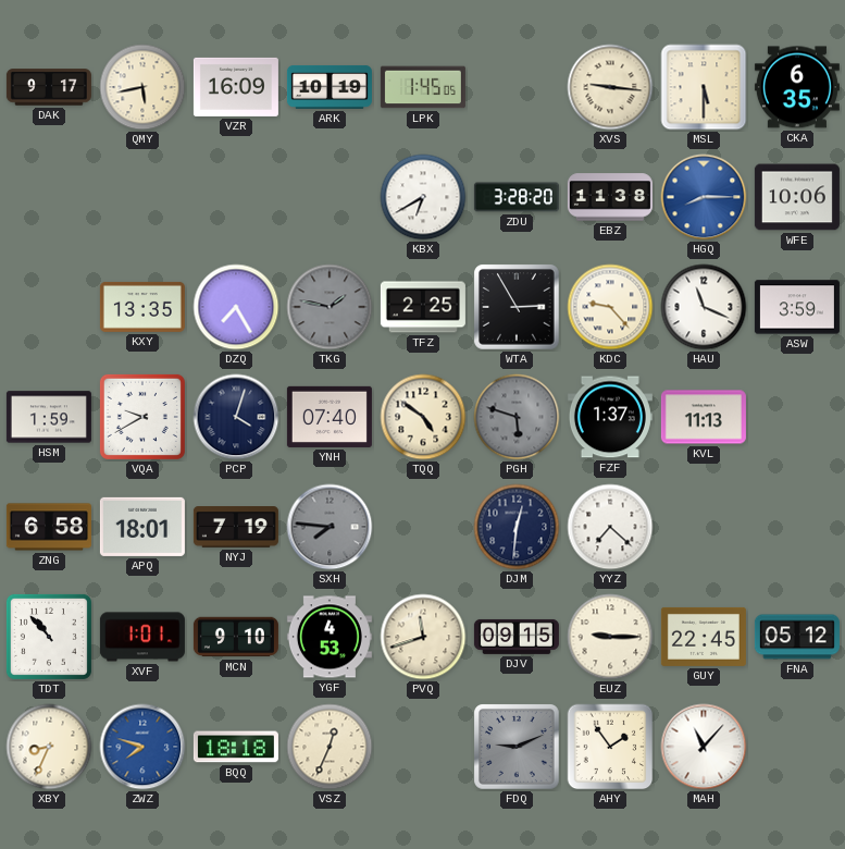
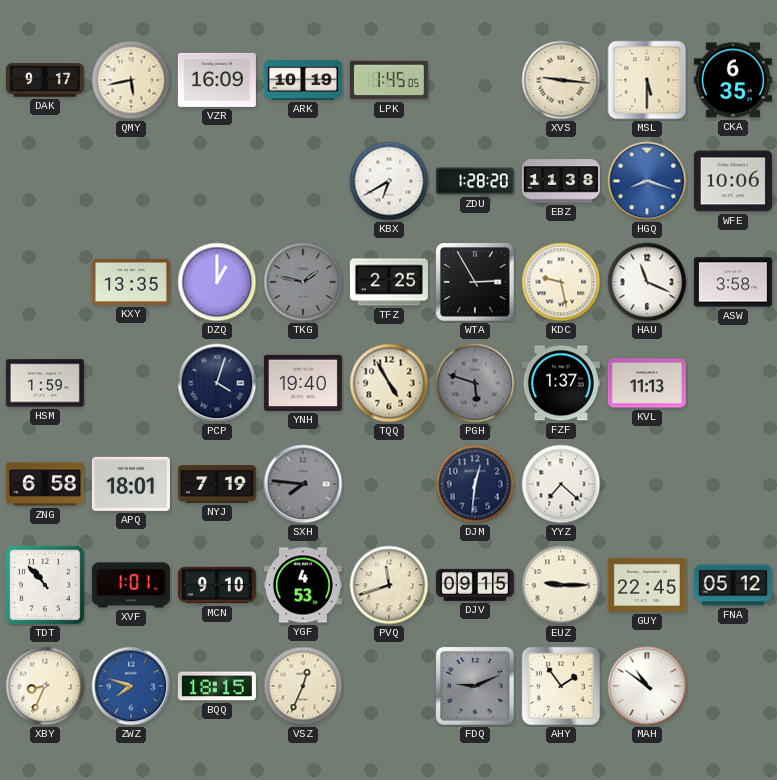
ZDU: 3:28 -> 1:28
HGQ: 8:15 -> 8:18
DZQ: 7:25 -> 1:00
KDC: 9:23 -> 9:28
ASW: 3:59 -> 3:58
VQA: 9:40 -> none
YNH: 07:40 -> 19:40
TQQ: 4:51 -> 4:55
BQQ: 18:18 -> 18:15
MAH: 11:07 -> 10:51
